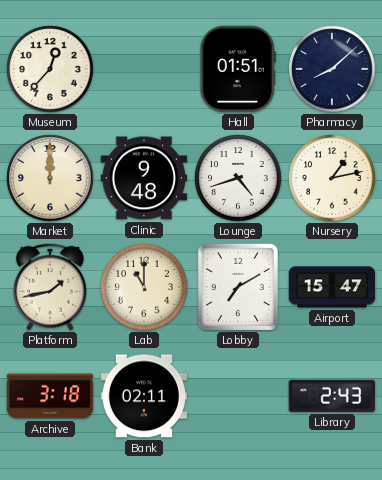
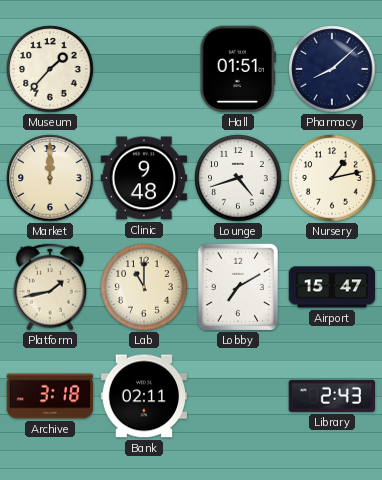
Museum: 12:37 -> 1:37
